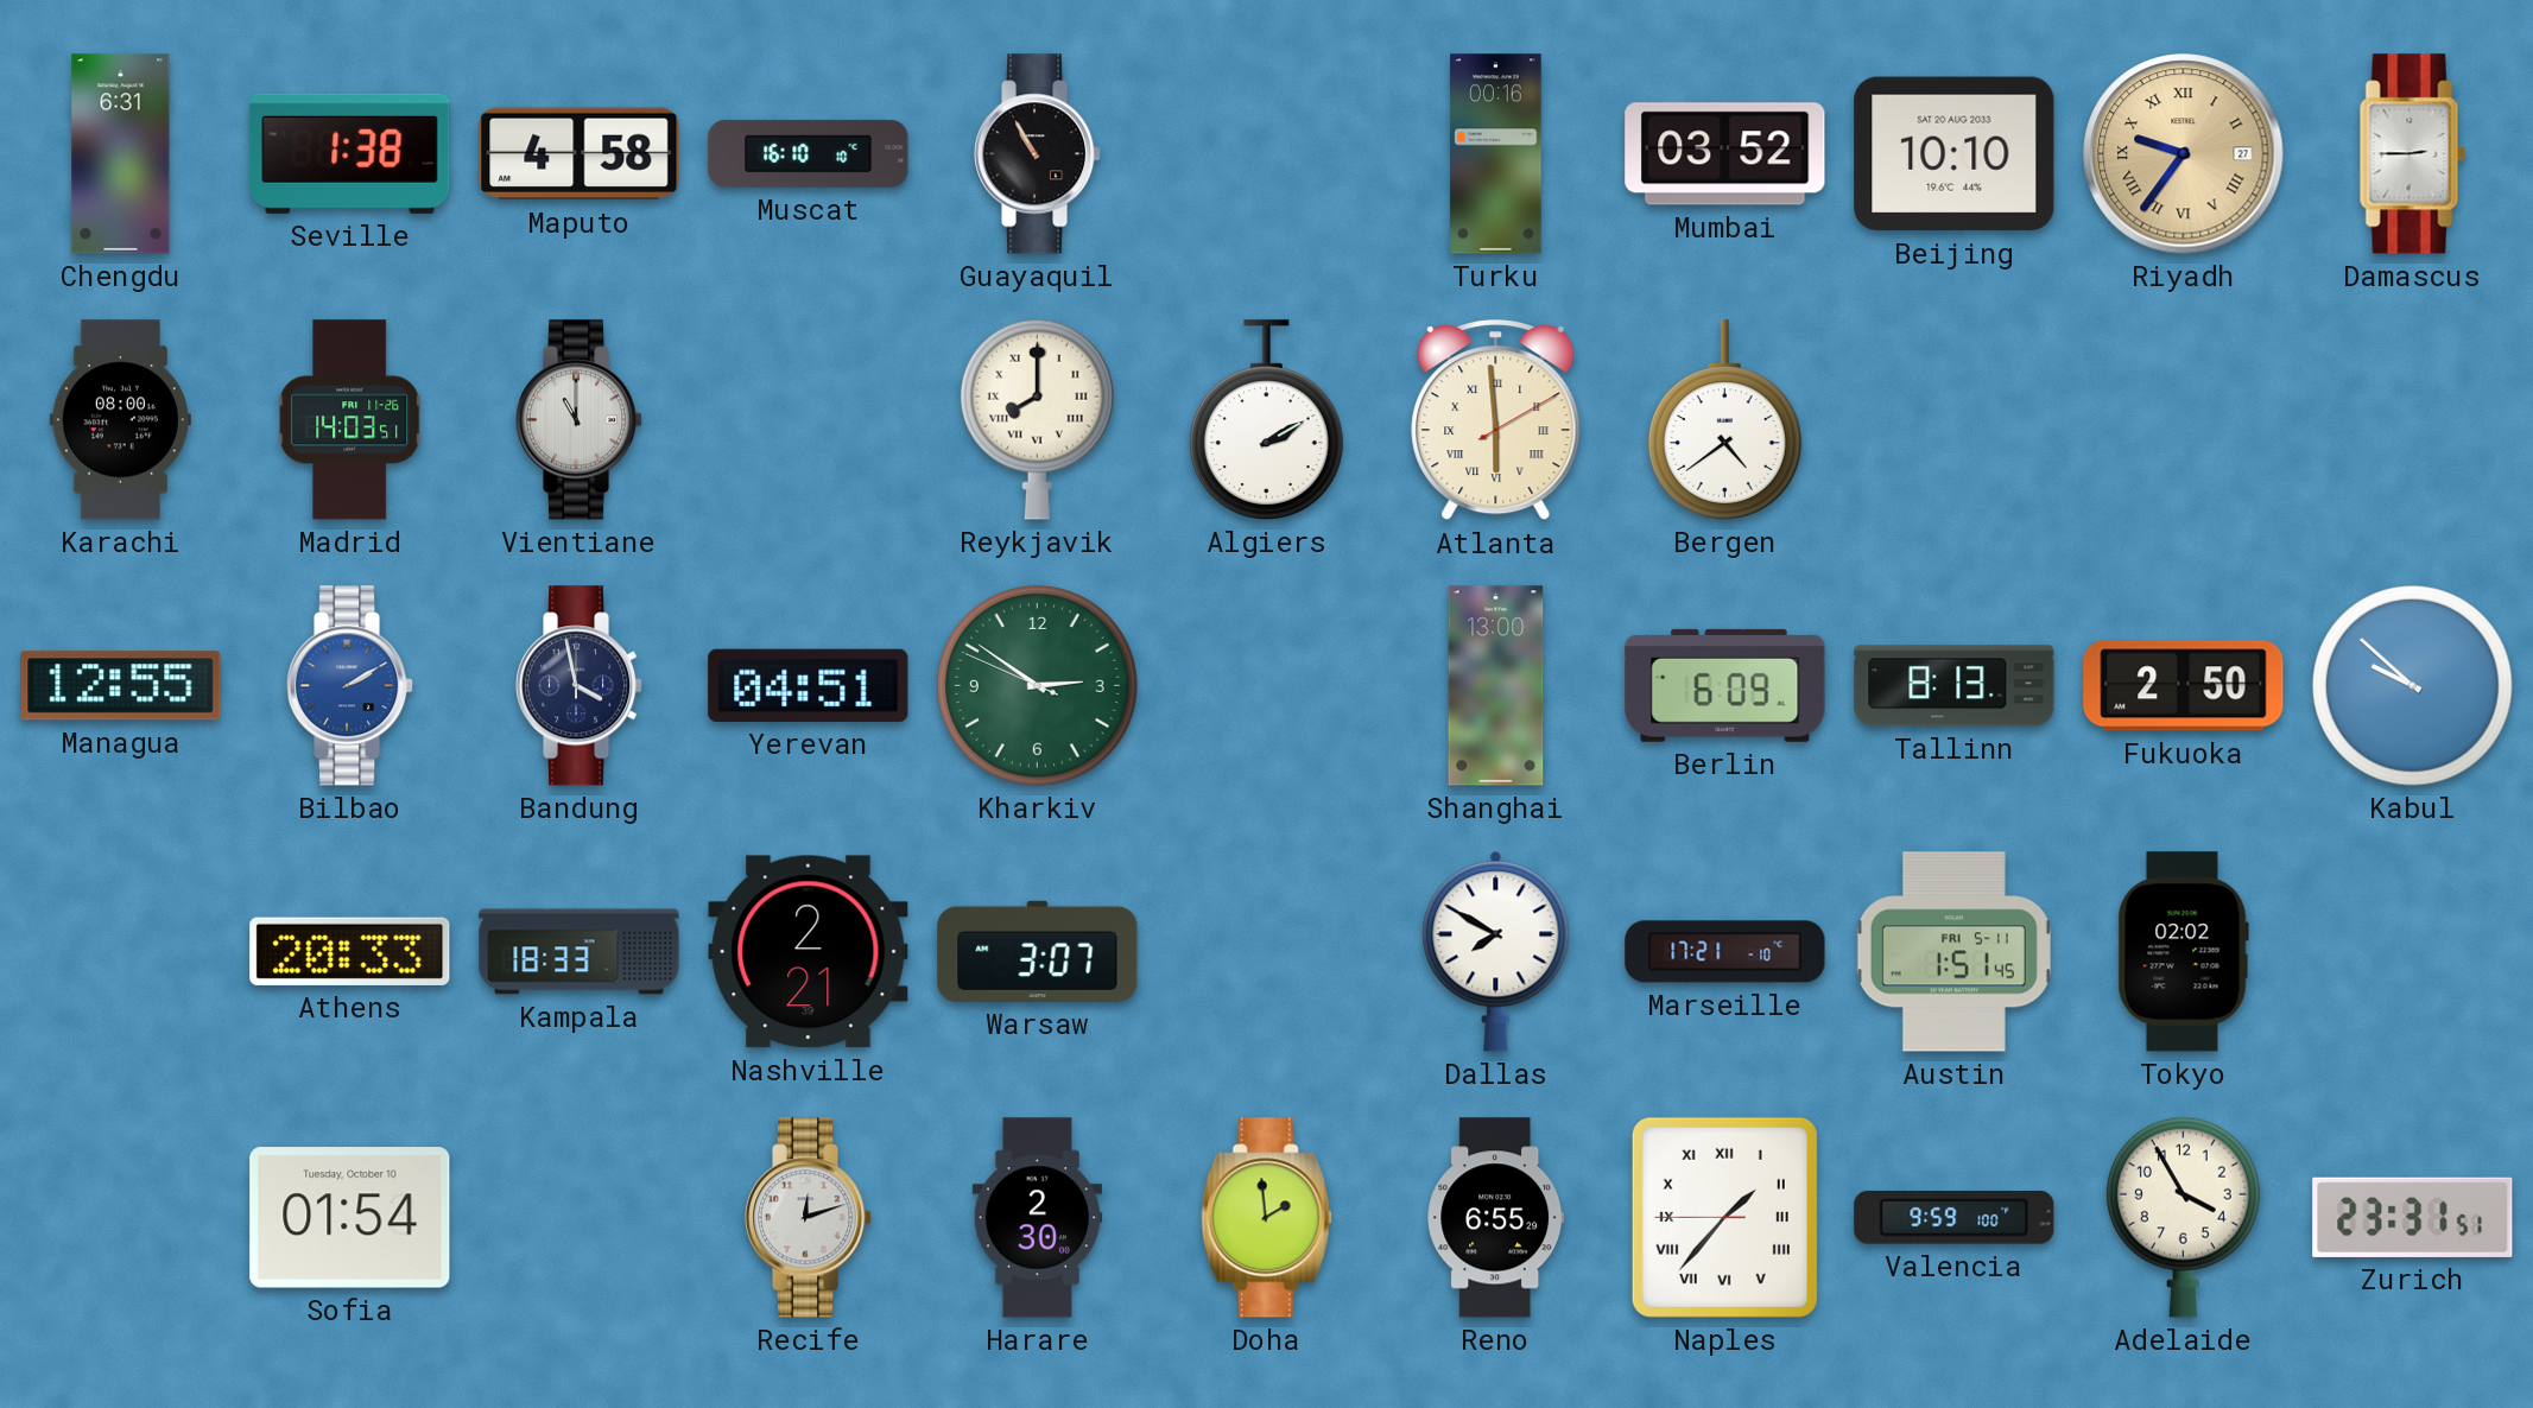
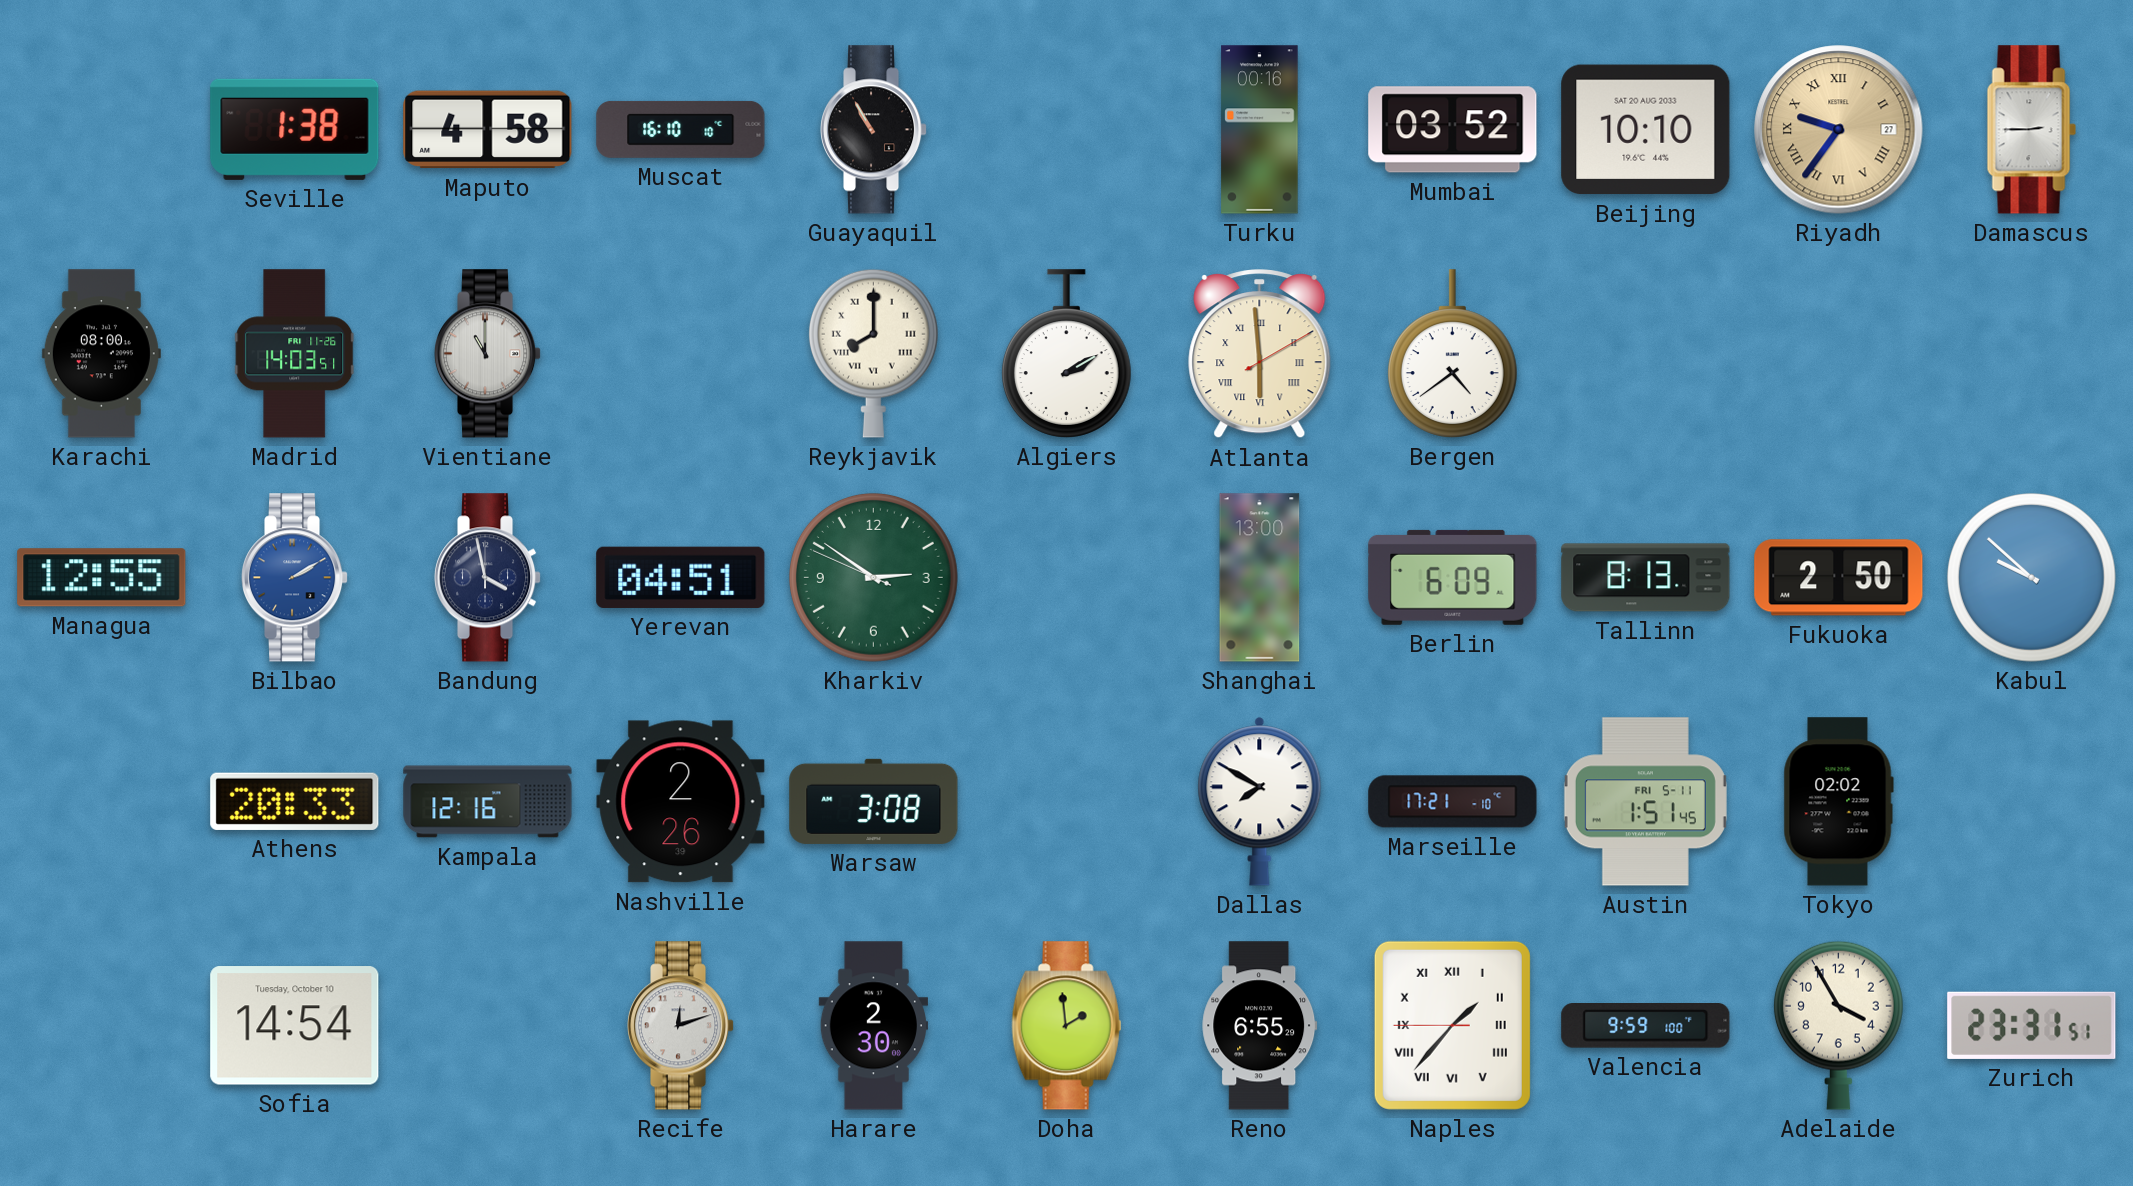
Chengdu: 6:31 -> none
Kampala: 18:33 -> 12:16
Nashville: 2:21 -> 2:26
Warsaw: 3:07 -> 3:08
Sofia: 01:54 -> 14:54
